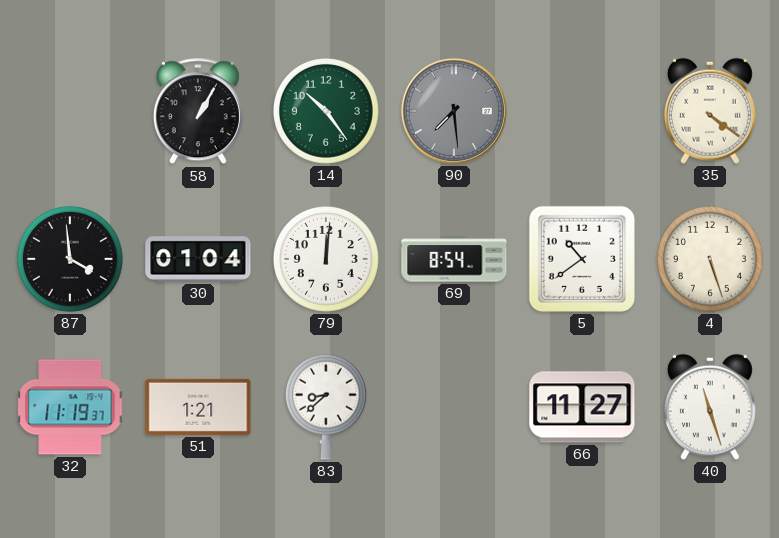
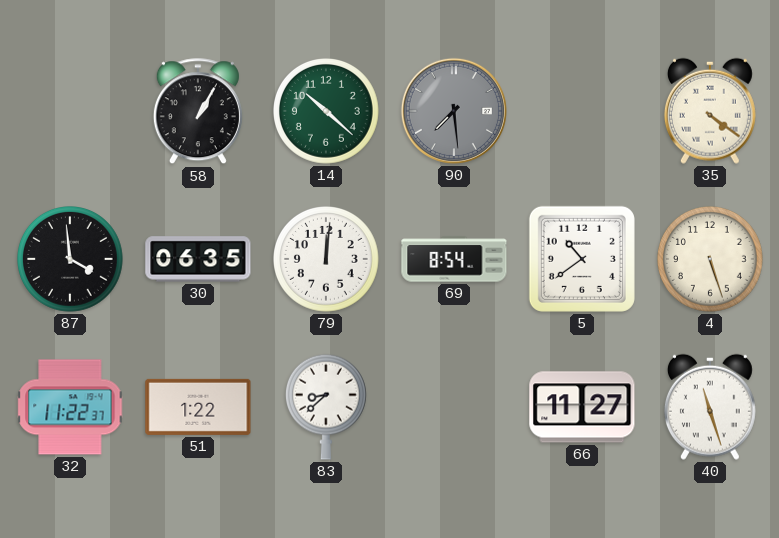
14: 10:24 -> 10:22
30: 01:04 -> 06:35
32: 11:19 -> 11:22
51: 1:21 -> 1:22
